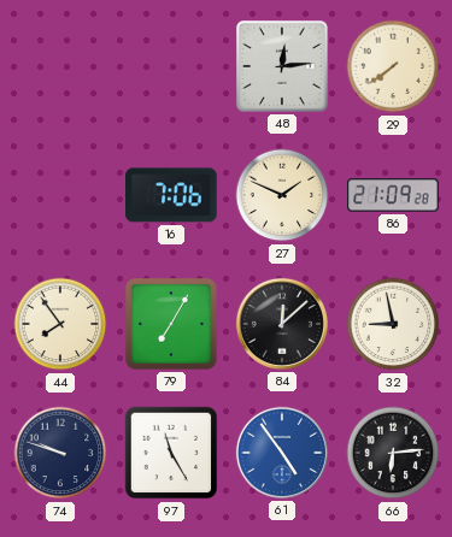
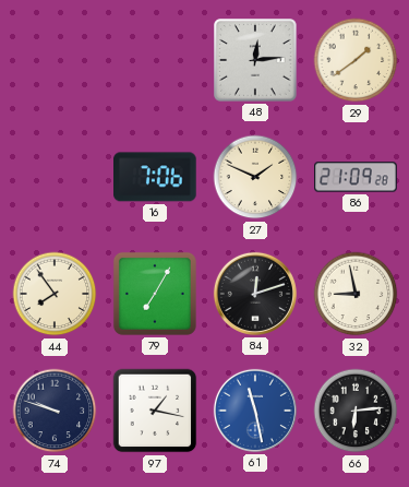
29: 7:39 -> 1:39
84: 12:08 -> 12:12
97: 11:25 -> 1:17
61: 4:54 -> 11:28
